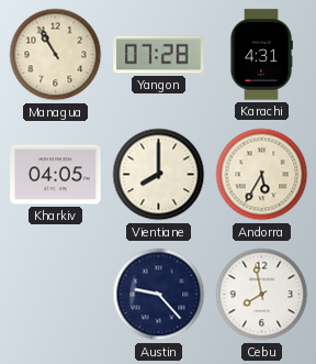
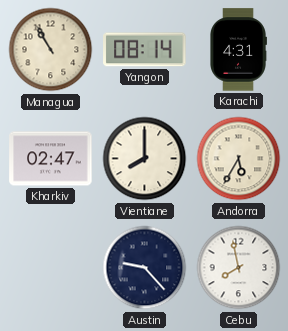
Yangon: 07:28 -> 08:14
Kharkiv: 04:05 -> 02:47
